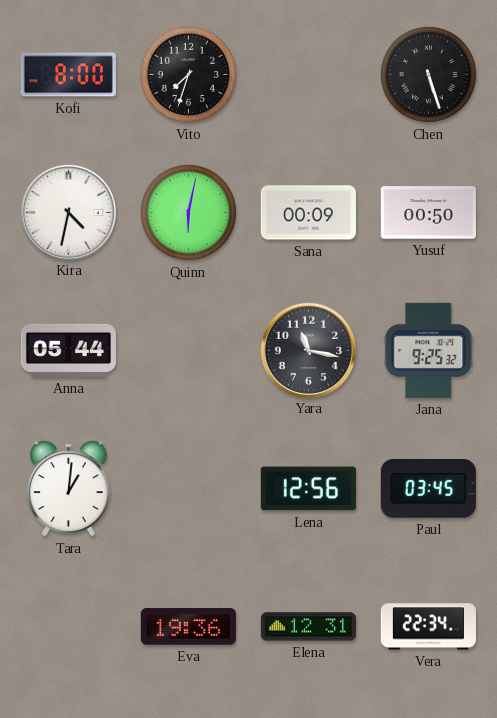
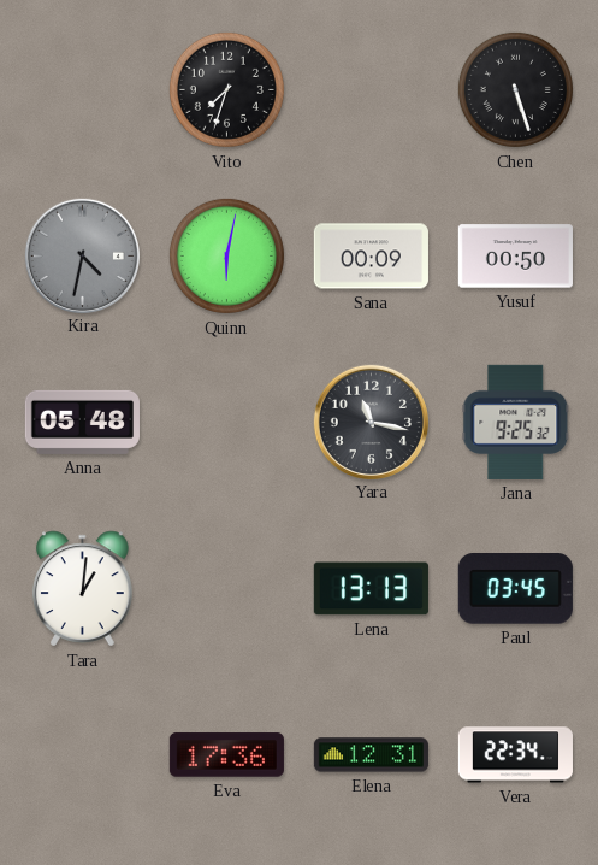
Kofi: 8:00 -> none
Kira dial: white -> grey
Anna: 05:44 -> 05:48
Lena: 12:56 -> 13:13
Eva: 19:36 -> 17:36
